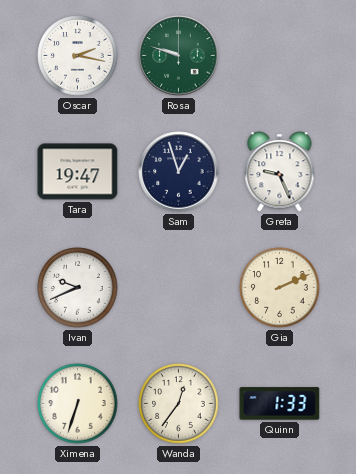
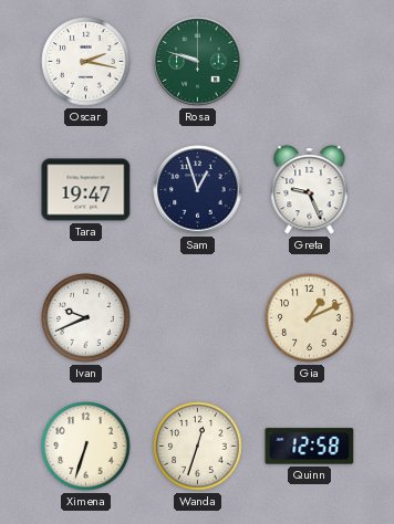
Gia: 2:11 -> 1:11
Wanda: 12:36 -> 12:33
Quinn: 1:33 -> 12:58
